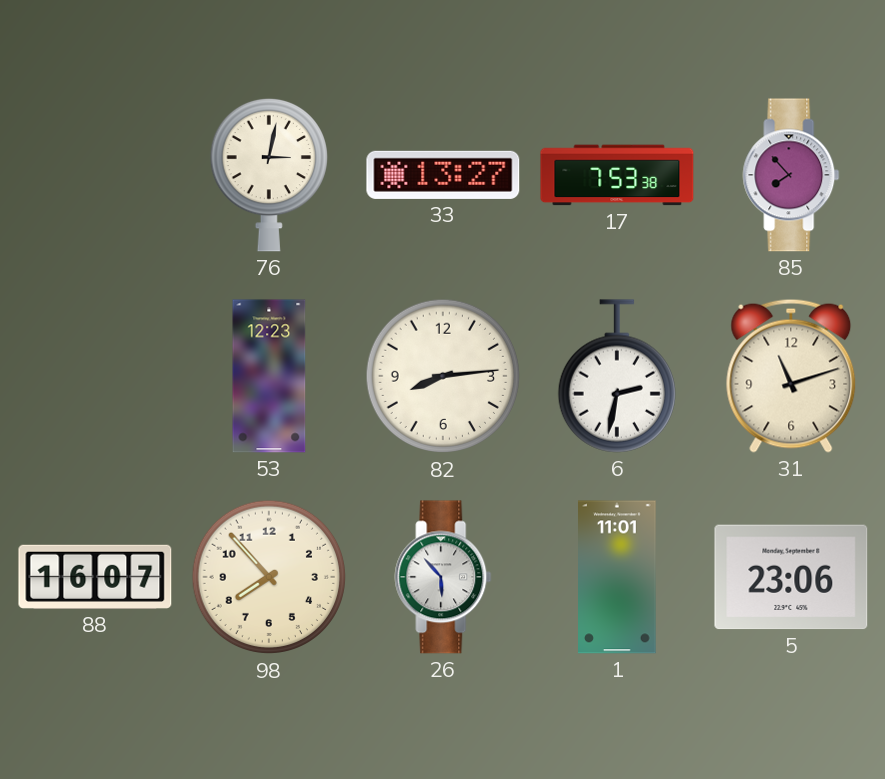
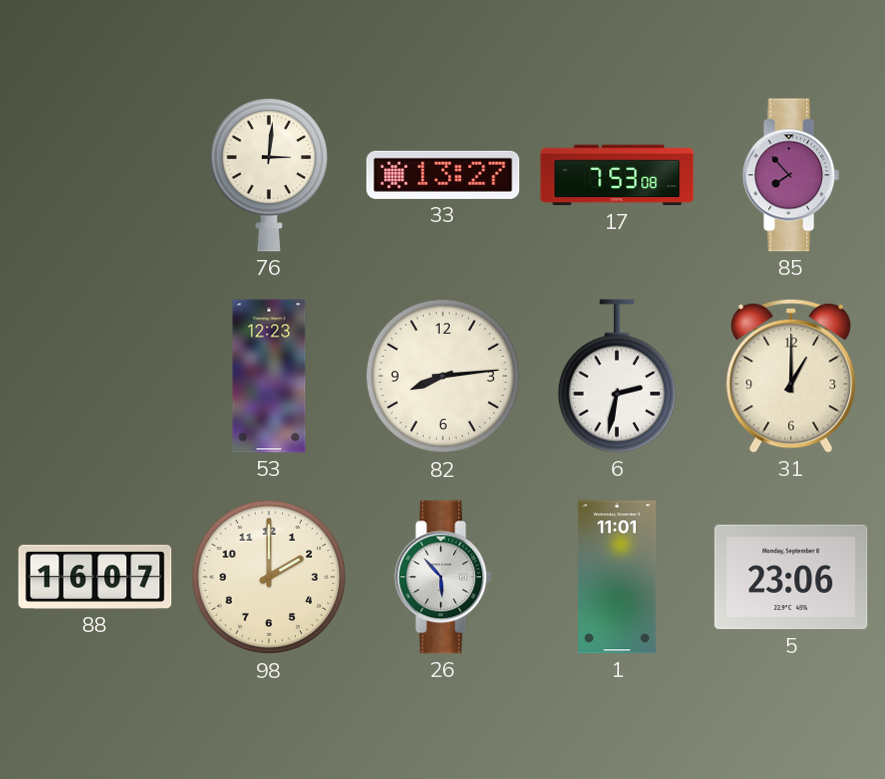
76: 3:02 -> 3:01
17: 7:53:38 -> 7:53:08
31: 11:12 -> 1:00
98: 7:53 -> 2:00
